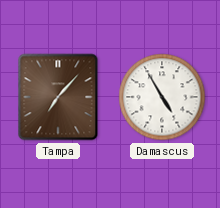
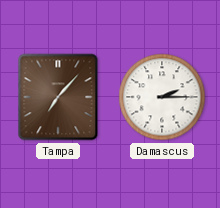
Damascus: 4:55 -> 2:15
